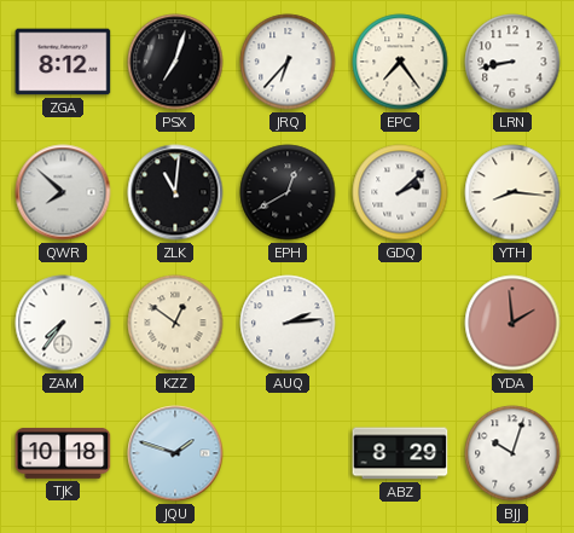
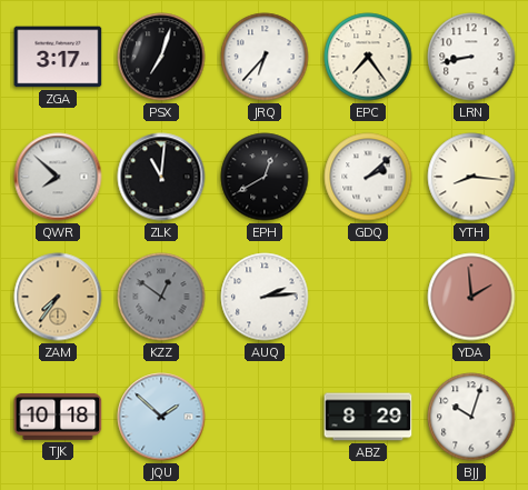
ZGA: 8:12 -> 3:17
ZAM dial: white -> champagne
KZZ dial: cream -> grey
JQU: 1:48 -> 1:52
